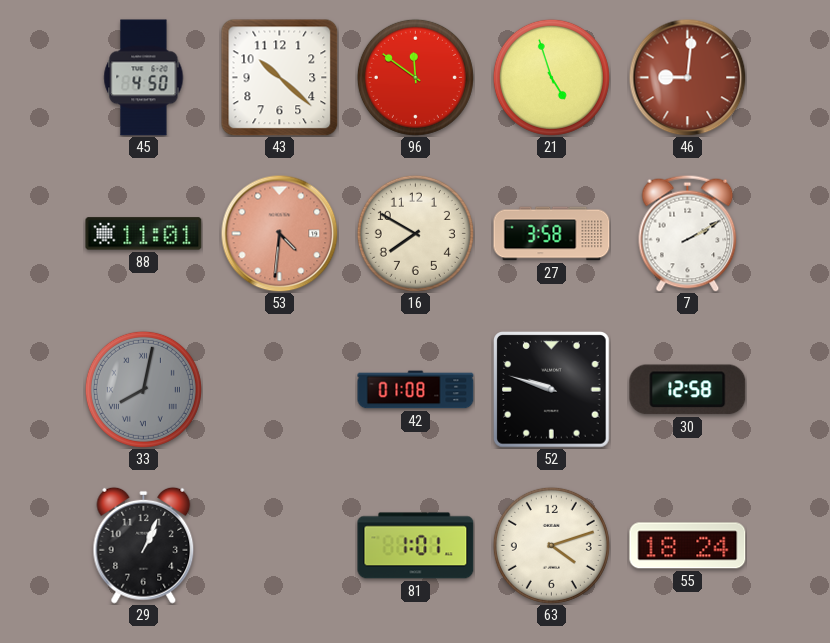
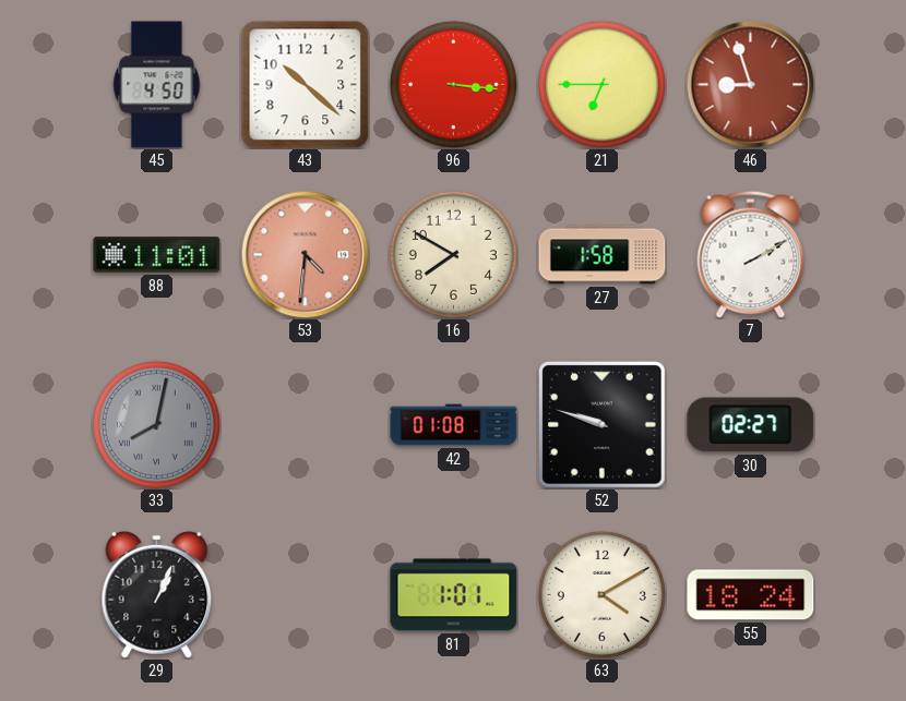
96: 11:51 -> 3:16
21: 4:57 -> 6:45
46: 9:01 -> 8:57
27: 3:58 -> 1:58
30: 12:58 -> 02:27
63: 4:12 -> 4:10
